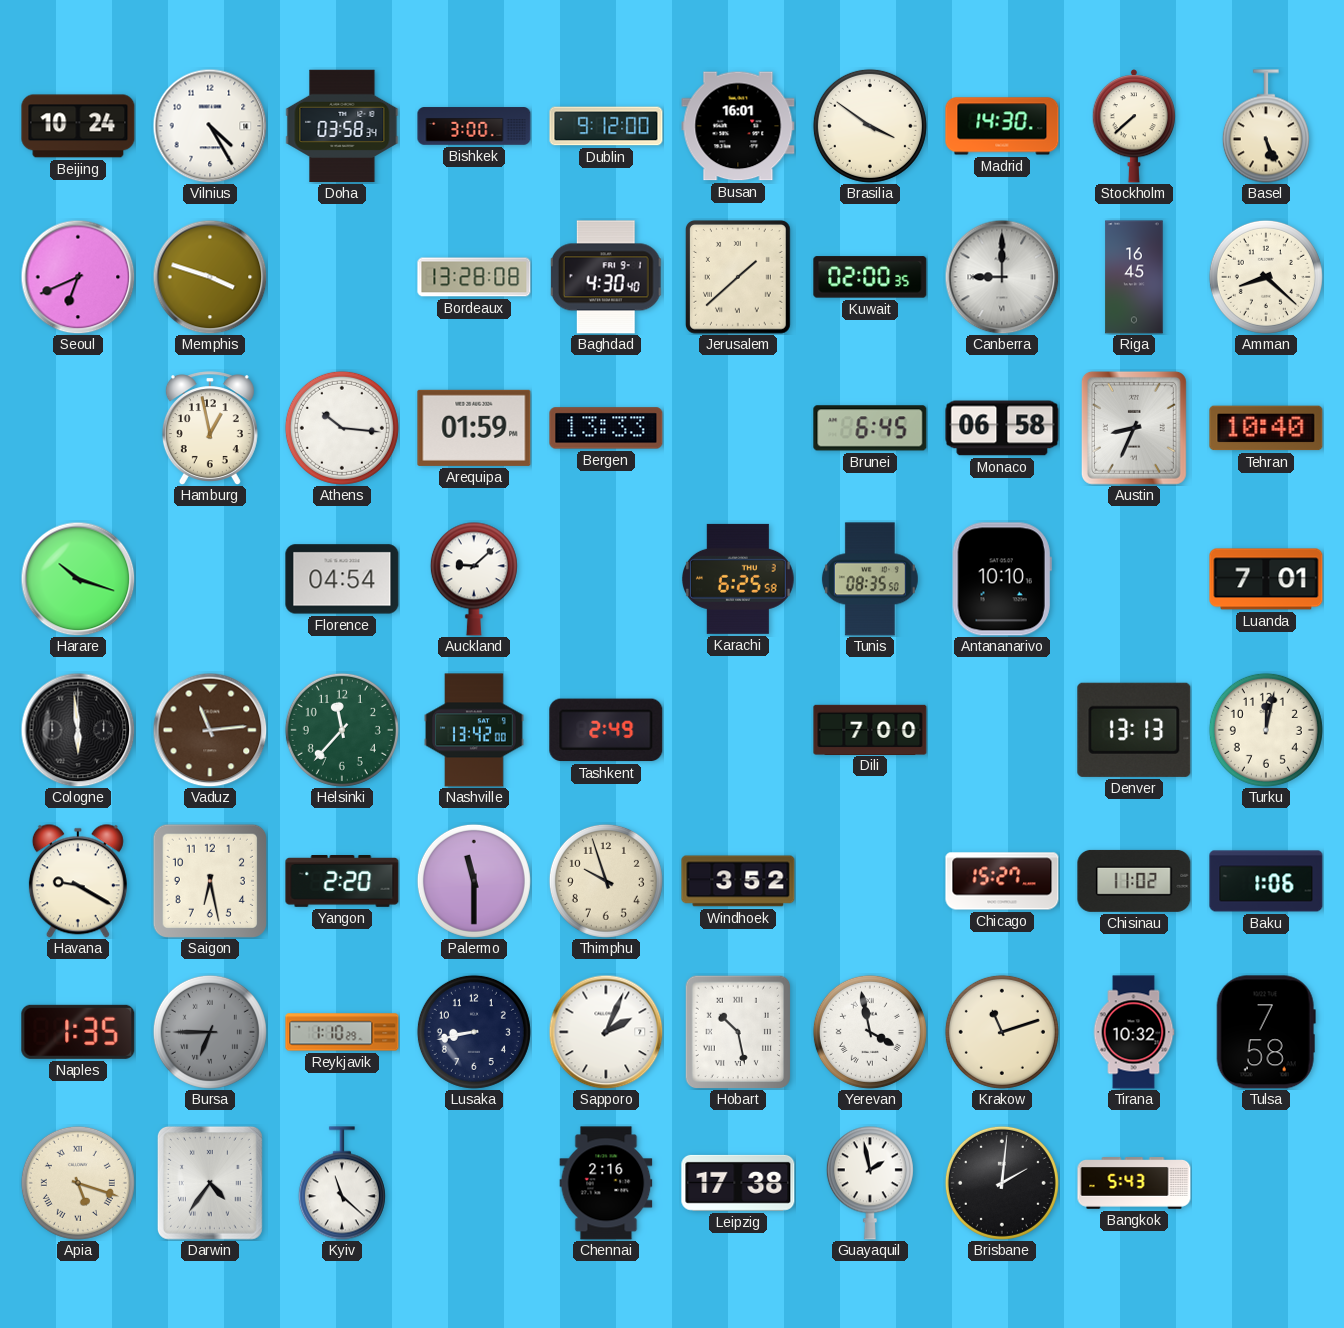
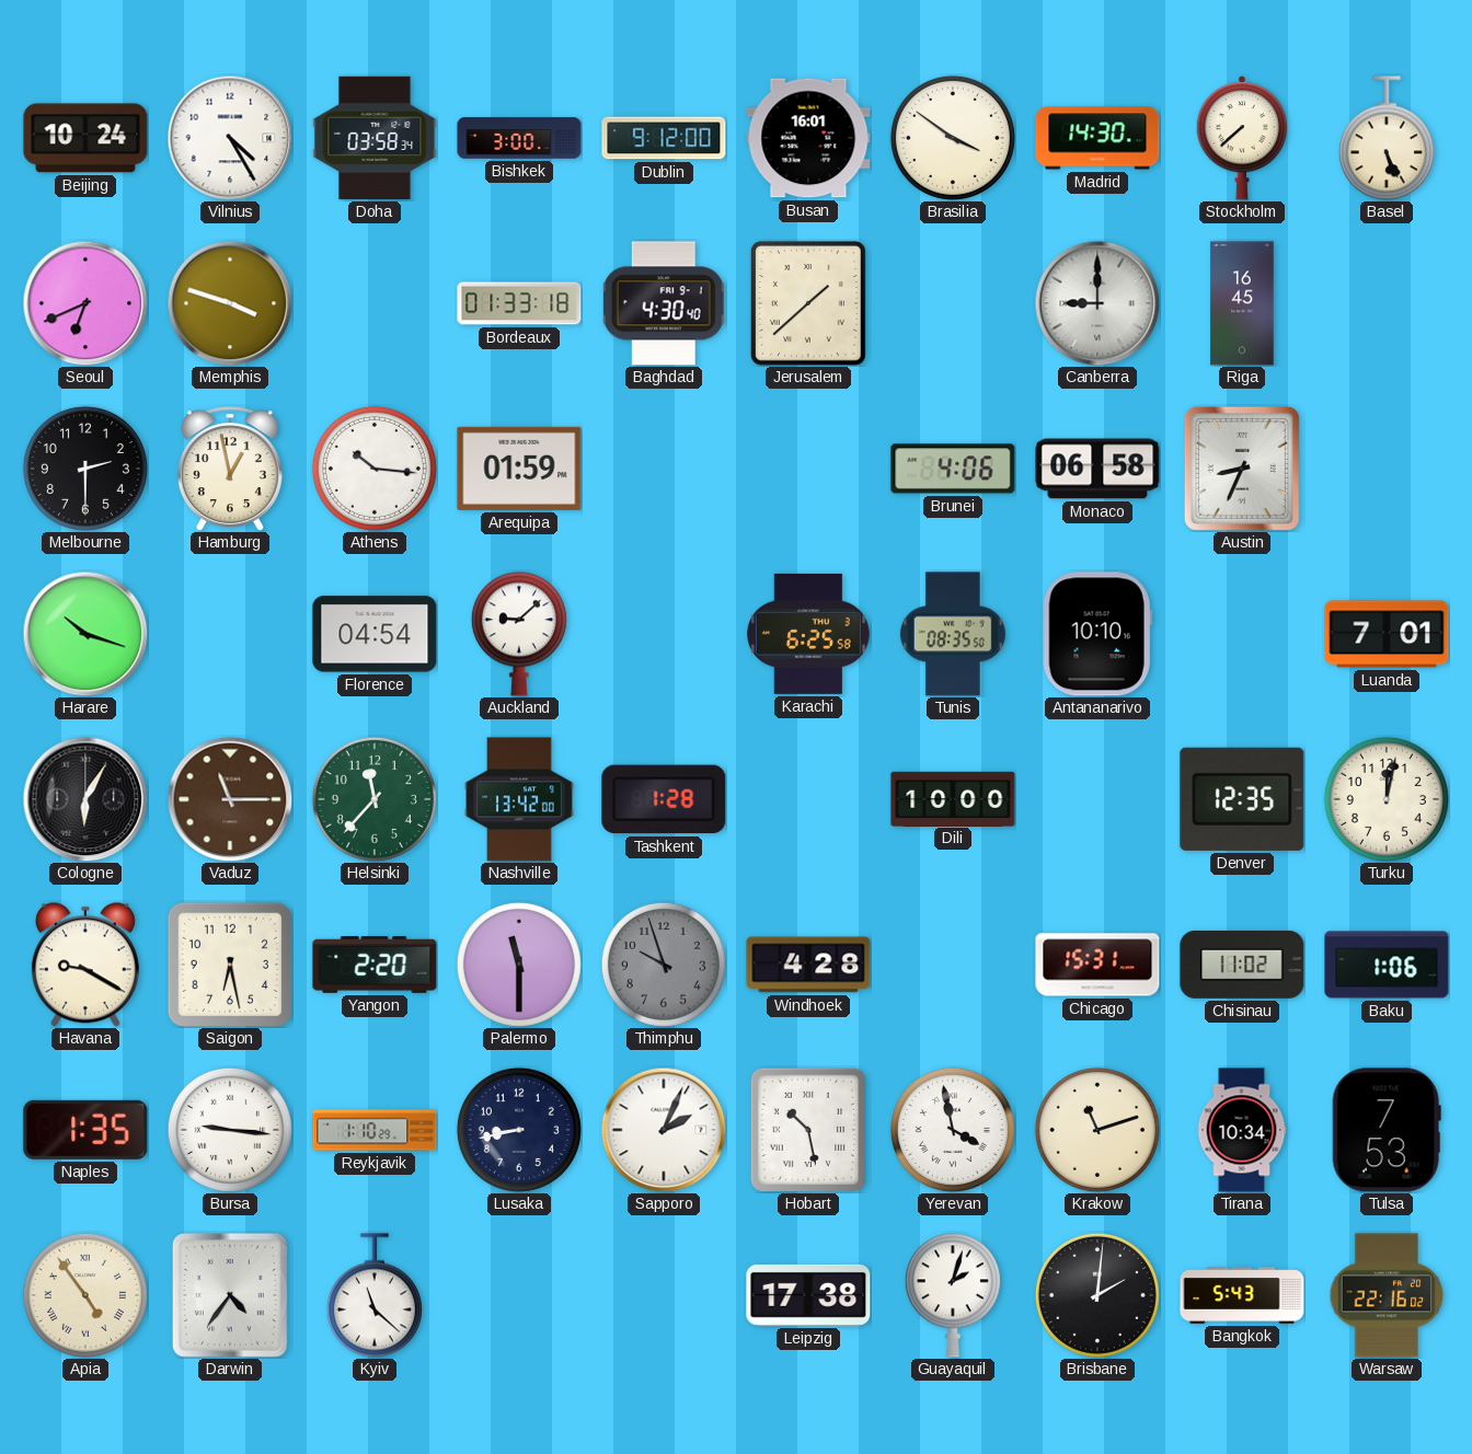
Bordeaux: 13:28 -> 01:33
Kuwait: 02:00 -> none
Amman: 8:22 -> none
Melbourne: none -> 2:30
Bergen: 13:33 -> none
Brunei: 6:45 -> 4:06
Tehran: 10:40 -> none
Cologne: 5:59 -> 6:05
Vaduz: 11:14 -> 11:15
Tashkent: 2:49 -> 1:28
Dili: 7:00 -> 10:00
Denver: 13:13 -> 12:35
Thimphu dial: cream -> grey
Windhoek: 3:52 -> 4:28
Chicago: 15:27 -> 15:31
Bursa: 6:45 -> 9:16
Bursa dial: grey -> white
Tirana: 10:32 -> 10:34
Tulsa: 7:58 -> 7:53
Apia: 5:18 -> 4:54
Chennai: 2:16 -> none
Guayaquil: 1:58 -> 2:03
Warsaw: none -> 22:16
